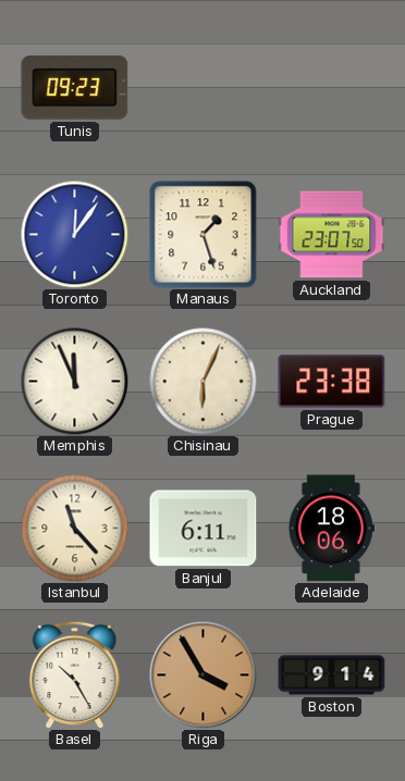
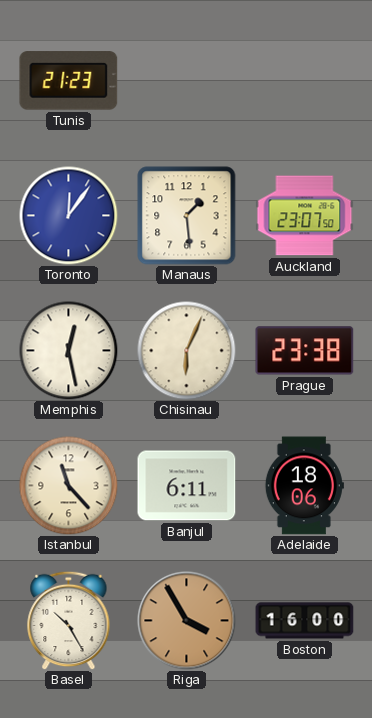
Tunis: 09:23 -> 21:23
Manaus: 1:27 -> 1:29
Memphis: 11:56 -> 12:28
Boston: 9:14 -> 16:00
